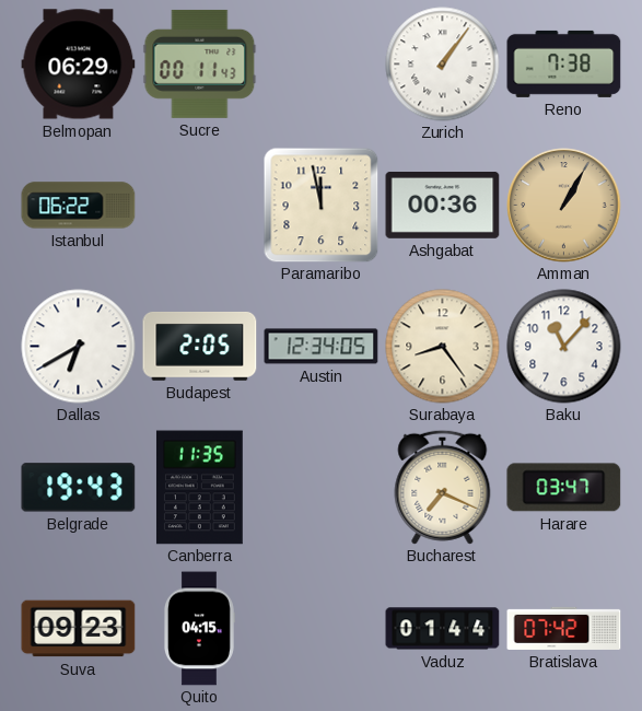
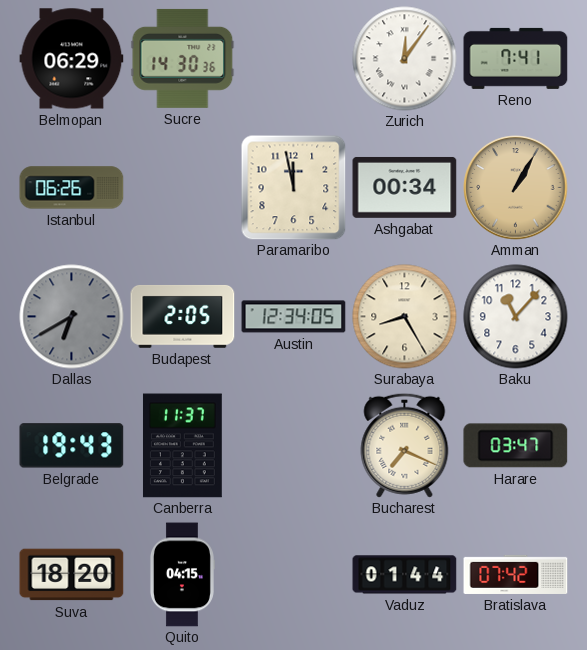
Sucre: 00:11 -> 14:30
Zurich: 1:06 -> 12:06
Reno: 7:38 -> 7:41
Istanbul: 06:22 -> 06:26
Ashgabat: 00:36 -> 00:34
Dallas dial: white -> grey
Surabaya: 8:24 -> 8:25
Canberra: 11:35 -> 11:37
Suva: 09:23 -> 18:20
